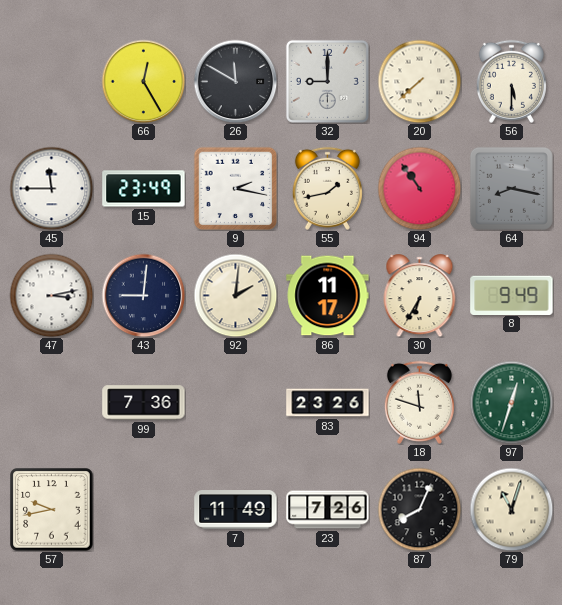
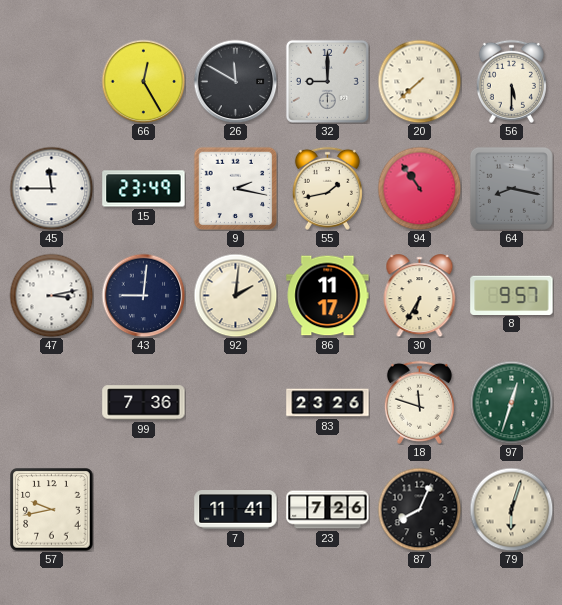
8: 9:49 -> 9:57
7: 11:49 -> 11:41
79: 11:03 -> 6:03
